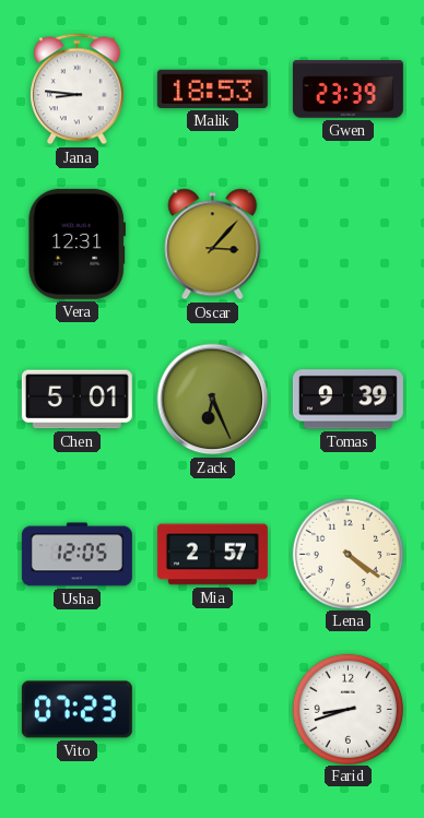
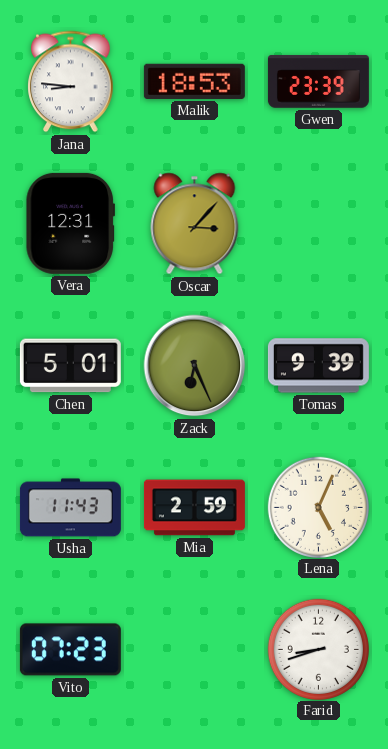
Usha: 12:05 -> 11:43
Mia: 2:57 -> 2:59
Lena: 4:21 -> 5:04
